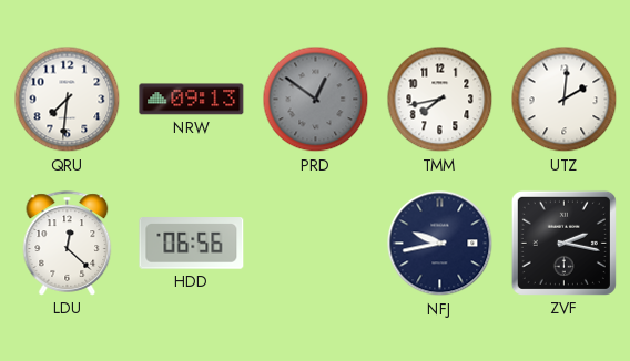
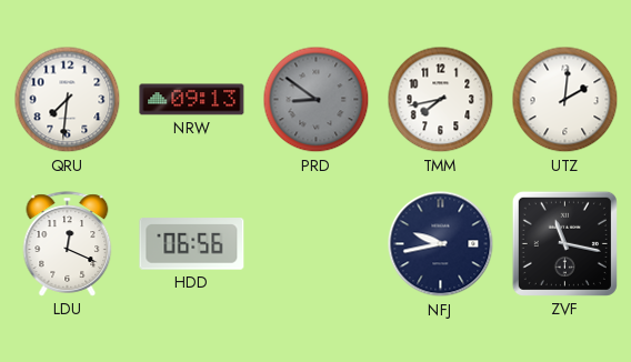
PRD: 12:51 -> 8:51
LDU: 12:22 -> 12:19
ZVF: 2:17 -> 11:17
